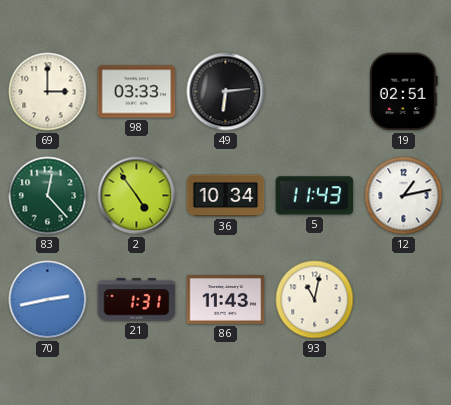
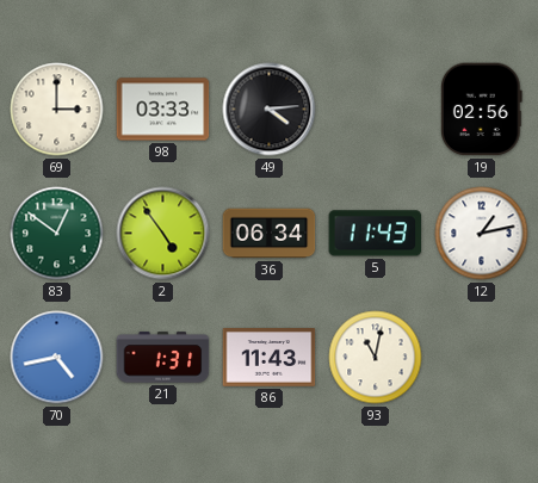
49: 6:14 -> 4:14
19: 02:51 -> 02:56
83: 12:23 -> 12:51
36: 10:34 -> 06:34
70: 2:43 -> 4:43
